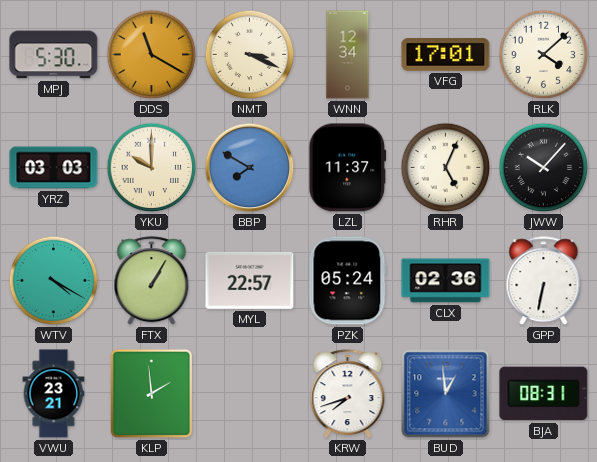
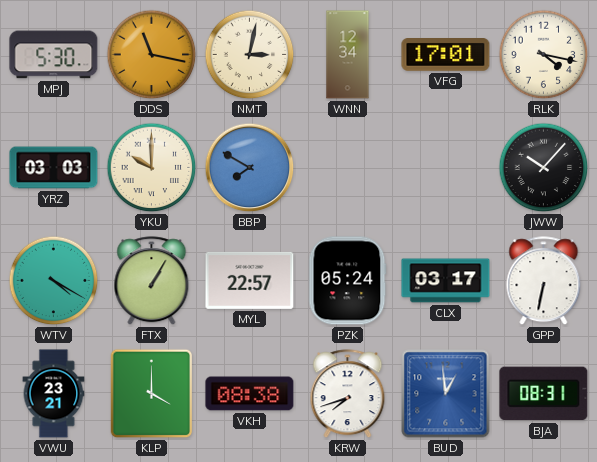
DDS: 11:20 -> 11:17
NMT: 3:19 -> 3:02
RLK: 4:08 -> 4:17
LZL: 11:37 -> none
RHR: 5:04 -> none
CLX: 02:36 -> 03:17
KLP: 1:59 -> 4:00
VKH: none -> 08:38
